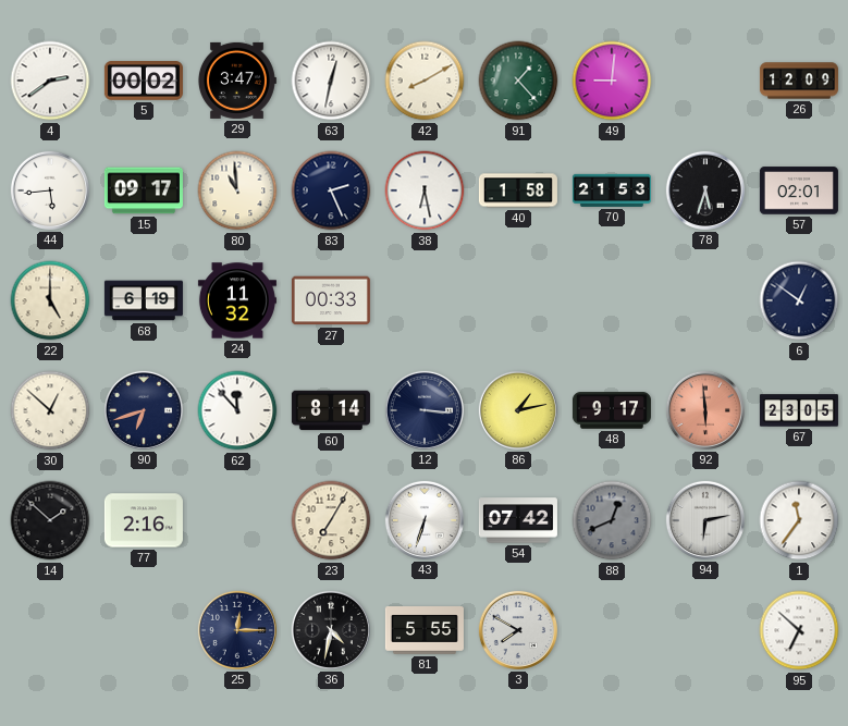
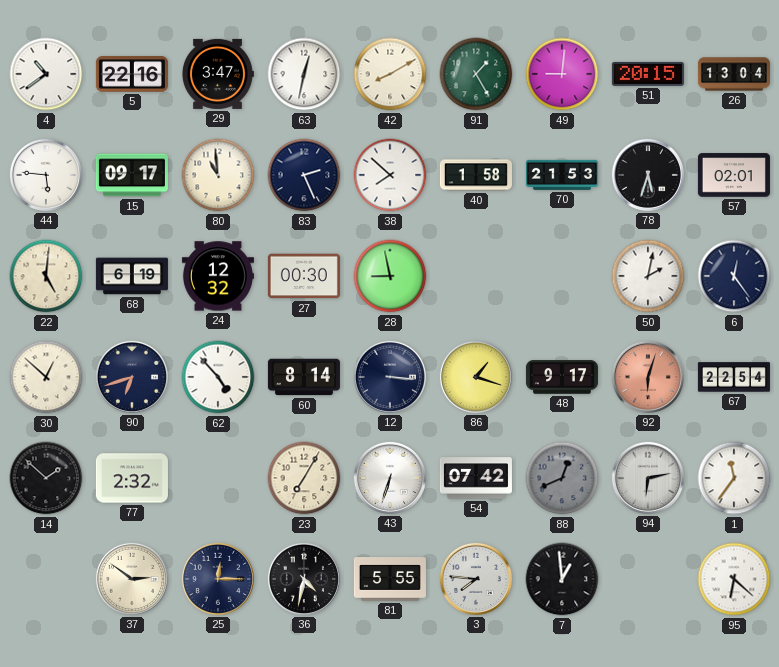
4: 2:39 -> 10:39
5: 00:02 -> 22:16
91: 1:23 -> 1:25
51: none -> 20:15
26: 12:09 -> 13:04
44: 5:44 -> 5:46
38: 6:28 -> 7:52
22: 5:00 -> 5:01
24: 11:32 -> 12:32
27: 00:33 -> 00:30
28: none -> 8:58
50: none -> 2:02
6: 12:51 -> 12:24
62: 11:53 -> 4:53
86: 1:13 -> 1:18
92: 5:59 -> 6:03
67: 23:05 -> 22:54
77: 2:16 -> 2:32
37: none -> 2:51
3: 7:50 -> 7:46
7: none -> 12:59
95: 6:52 -> 6:22
